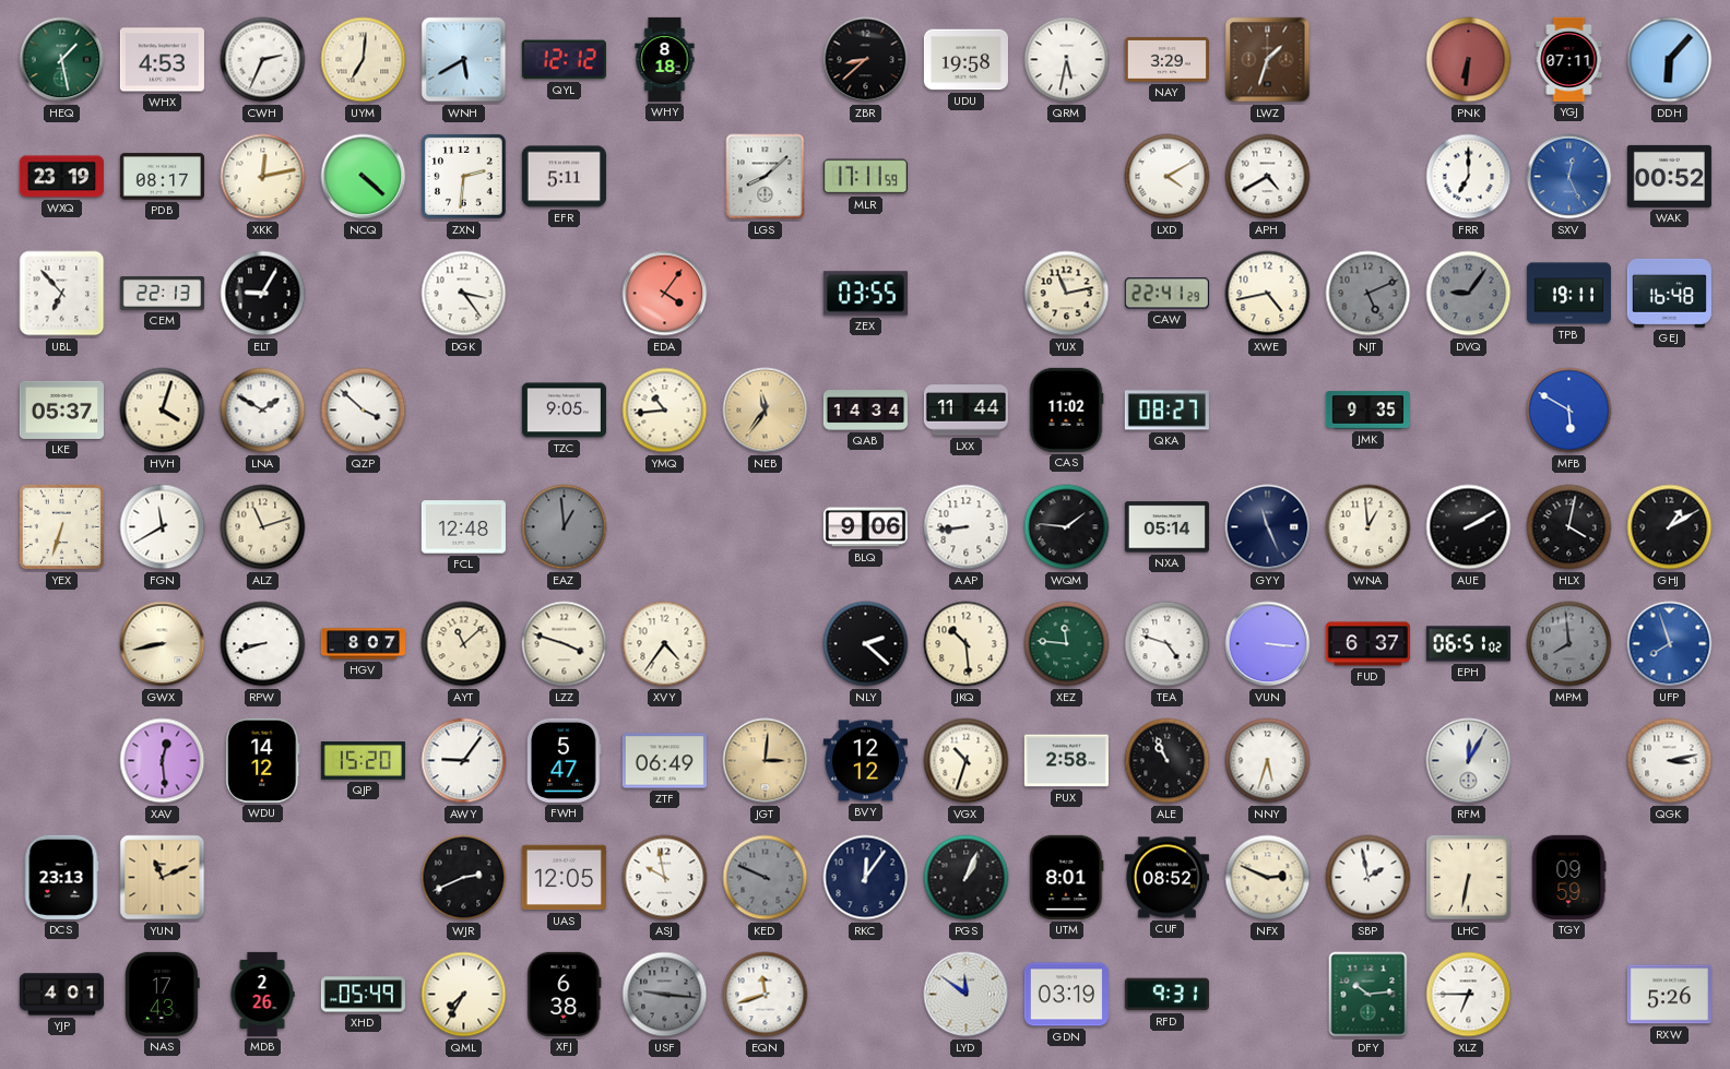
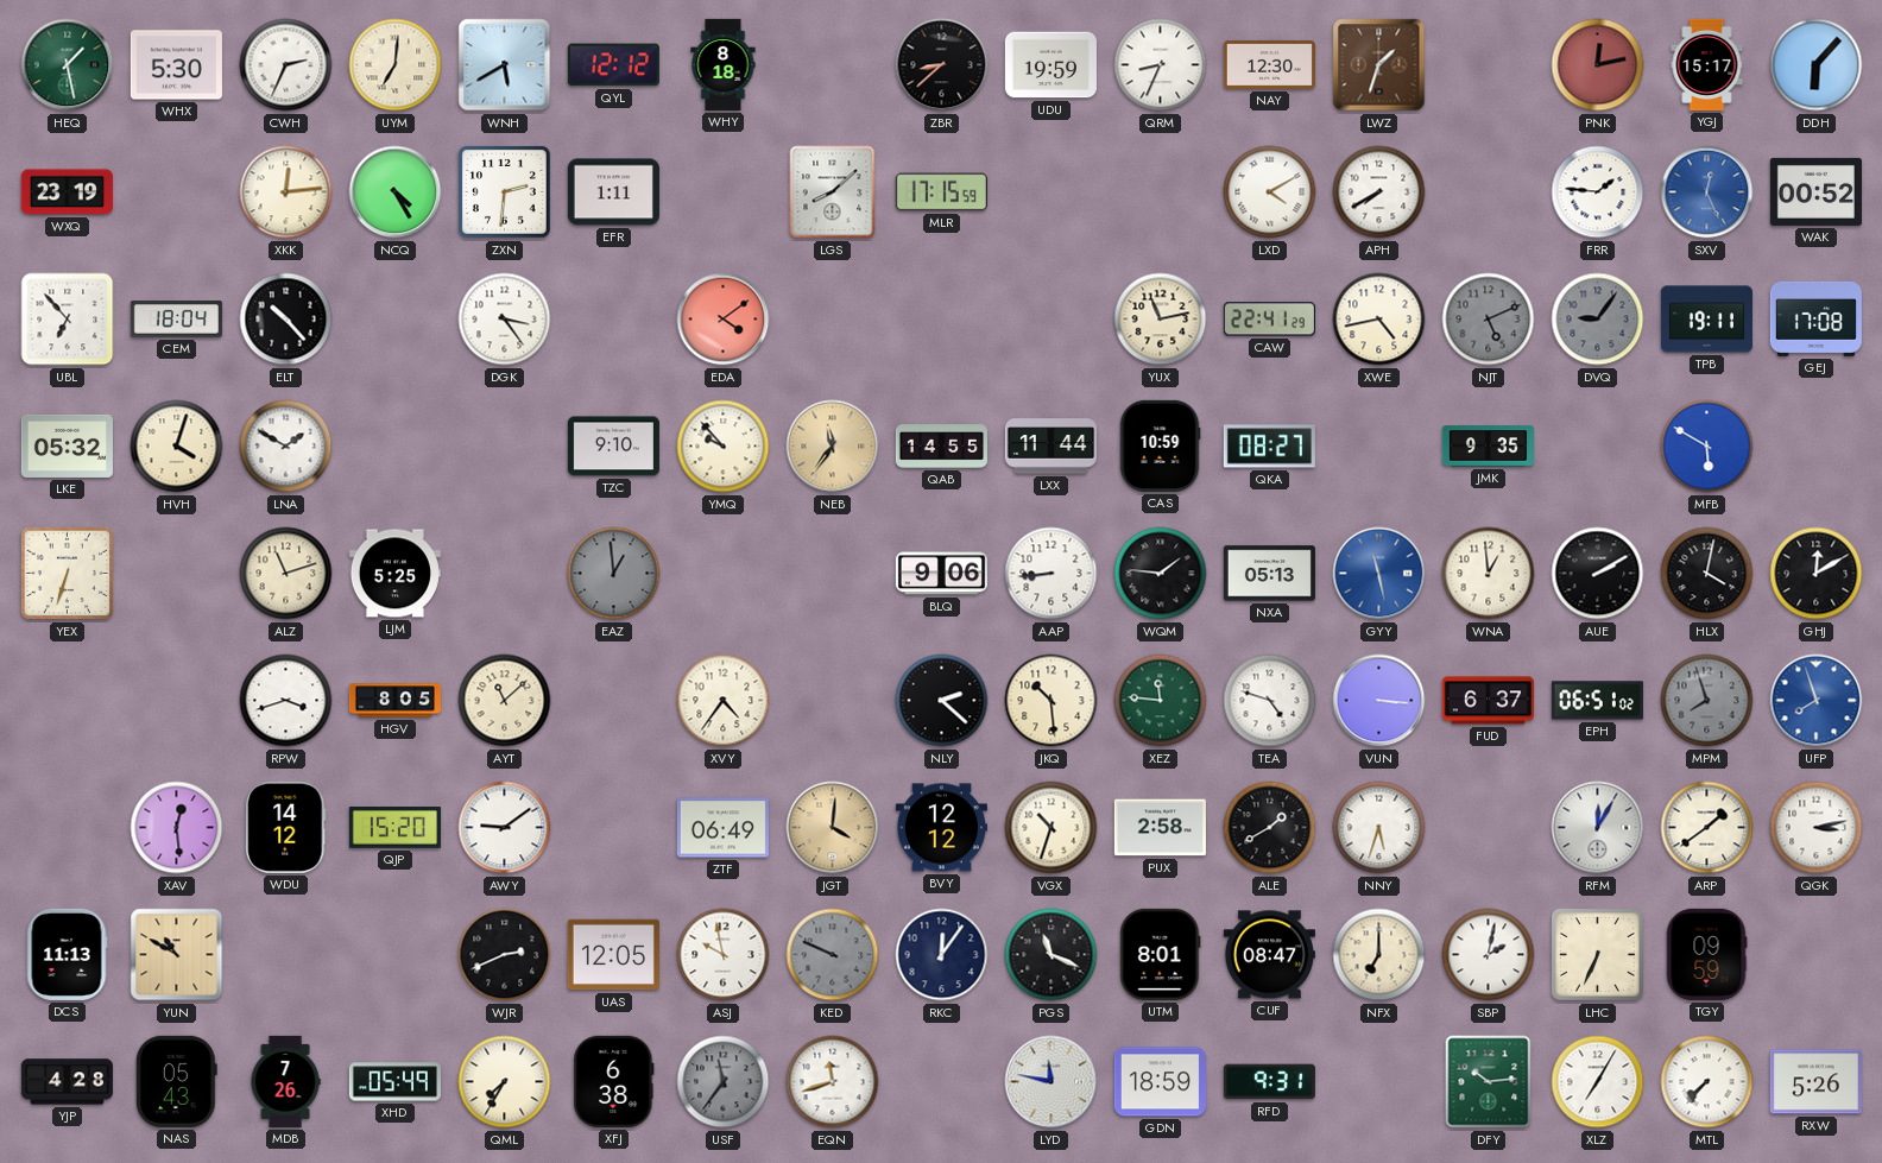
WHX: 4:53 -> 5:30
UDU: 19:58 -> 19:59
QRM: 5:32 -> 8:34
NAY: 3:29 -> 12:30
PNK: 6:31 -> 12:13
YGJ: 07:11 -> 15:17
PDB: 08:17 -> none
XKK: 12:13 -> 12:14
NCQ: 4:22 -> 4:25
EFR: 5:11 -> 1:11
MLR: 17:11 -> 17:15
APH: 4:40 -> 7:40
FRR: 7:00 -> 1:46
CEM: 22:13 -> 18:04
ELT: 9:05 -> 10:23
EDA: 4:06 -> 4:09
ZEX: 03:55 -> none
GEJ: 16:48 -> 17:08
LKE: 05:37 -> 05:32
QZP: 3:52 -> none
TZC: 9:05 -> 9:10
YMQ: 10:44 -> 9:53
QAB: 14:34 -> 14:55
CAS: 11:02 -> 10:59
FGN: 11:40 -> none
LJM: none -> 5:25
FCL: 12:48 -> none
NXA: 05:14 -> 05:13
GYY: 11:26 -> 11:28
GYY dial: navy -> blue
GHJ: 1:10 -> 12:10
GWX: 8:43 -> none
RPW: 8:42 -> 3:42
HGV: 8:07 -> 8:05
LZZ: 3:48 -> none
MPM: 7:59 -> 7:57
AWY: 9:06 -> 9:09
FWH: 5:47 -> none
JGT: 3:01 -> 4:01
ALE: 10:56 -> 1:40
ARP: none -> 1:39
DCS: 23:13 -> 11:13
YUN: 11:11 -> 10:50
PGS: 1:04 -> 11:19
CUF: 08:52 -> 08:47
NFX: 2:49 -> 7:00
SBP: 1:58 -> 2:02
LHC: 6:32 -> 6:34
YJP: 4:01 -> 4:28
NAS: 17:43 -> 05:43
MDB: 2:26 -> 7:26
USF: 9:16 -> 11:36
LYD: 11:51 -> 11:47
GDN: 03:19 -> 18:59
XLZ: 6:45 -> 7:05
MTL: none -> 7:37
